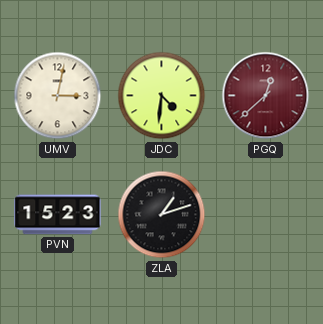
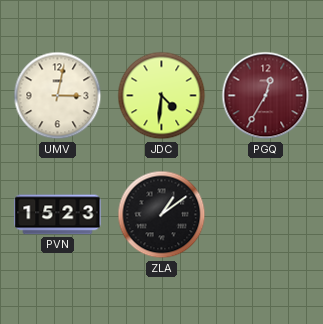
PGQ: 12:38 -> 12:35
ZLA: 1:12 -> 1:09
